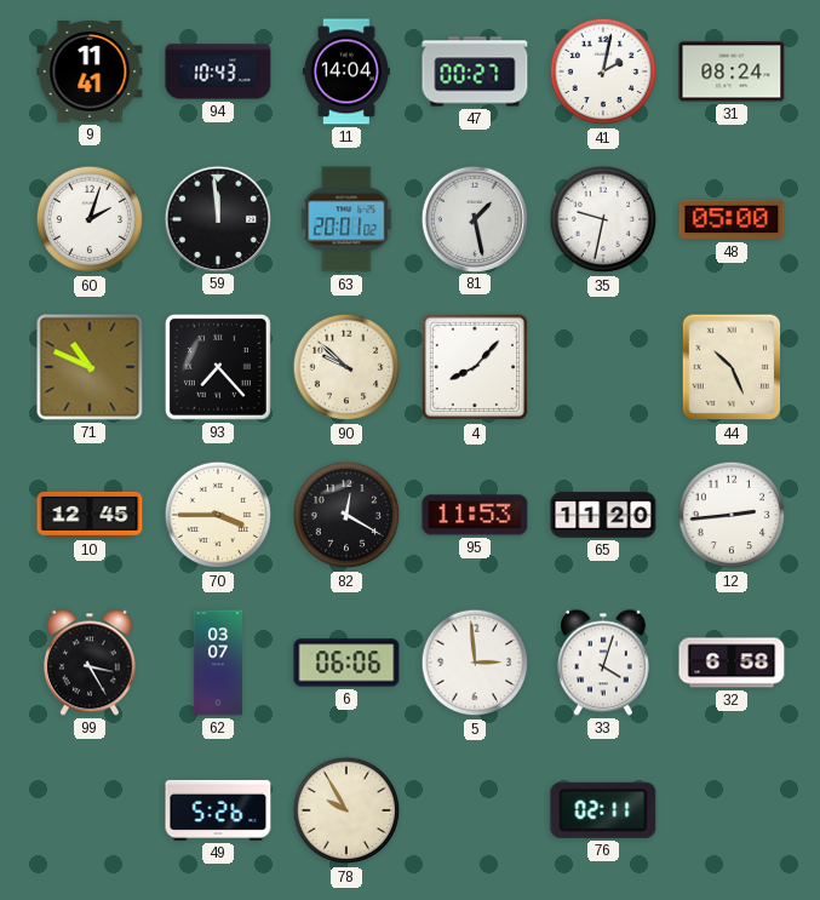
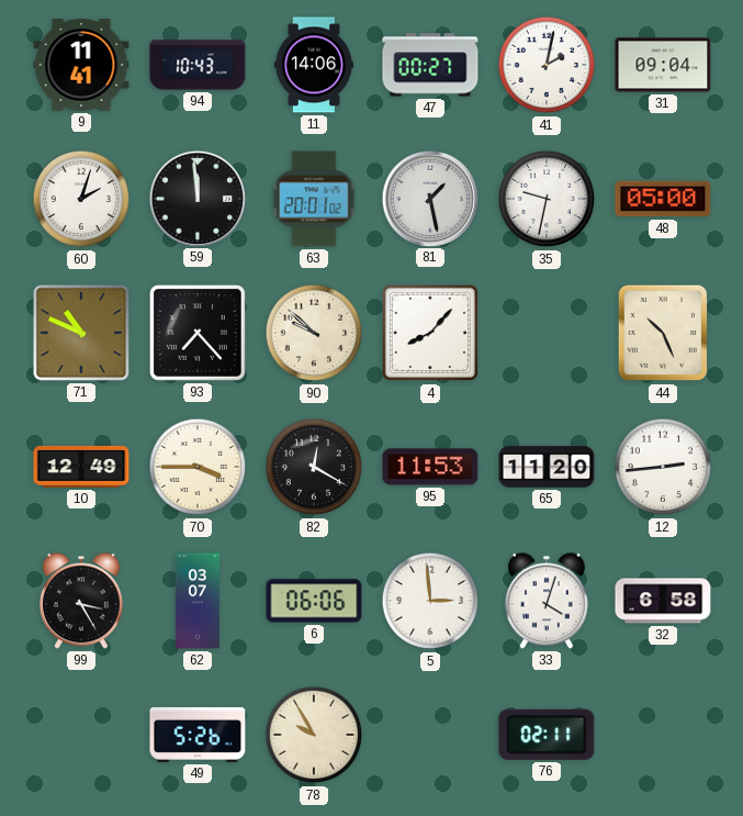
11: 14:04 -> 14:06
31: 08:24 -> 09:04
10: 12:45 -> 12:49
